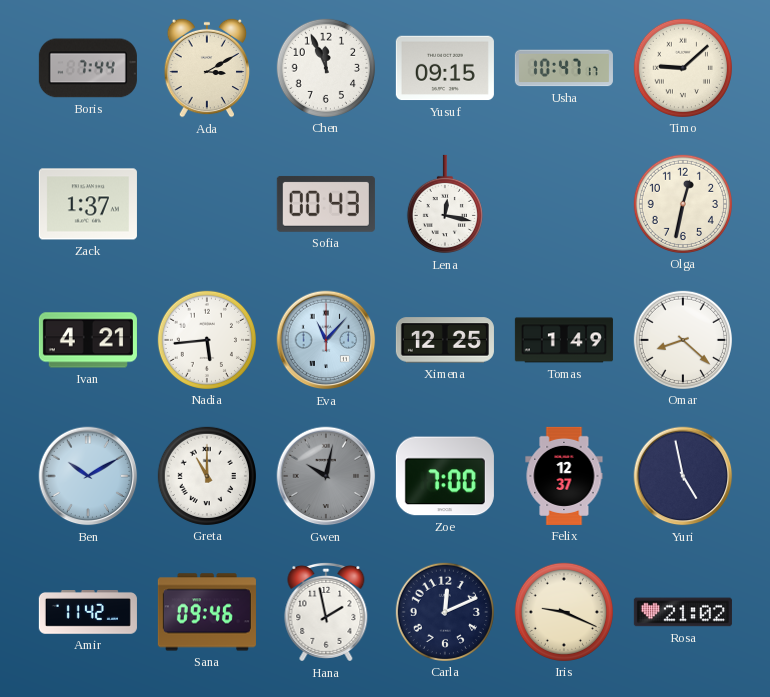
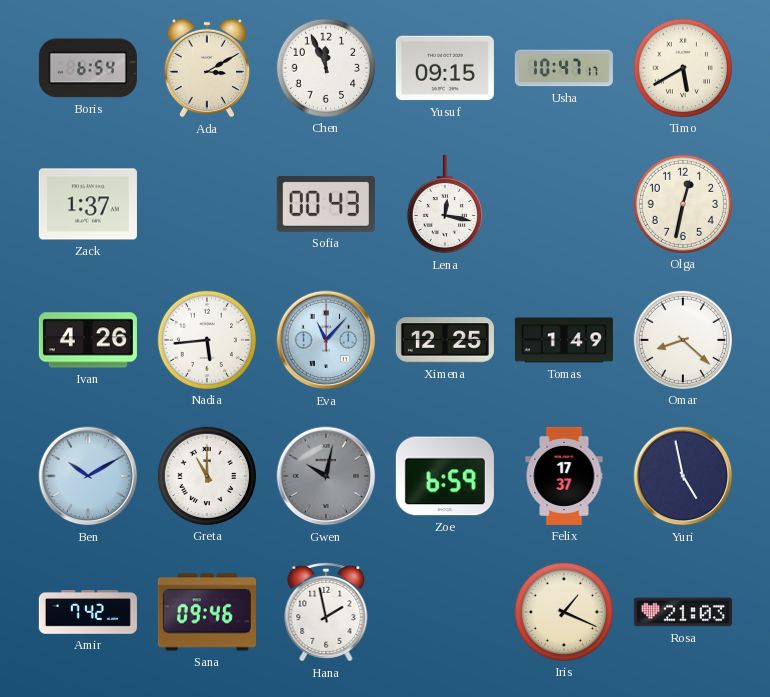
Boris: 7:44 -> 6:54
Timo: 9:08 -> 5:40
Ivan: 4:21 -> 4:26
Zoe: 7:00 -> 6:59
Felix: 12:37 -> 17:37
Amir: 11:42 -> 7:42
Carla: 12:11 -> none
Iris: 9:19 -> 1:19
Rosa: 21:02 -> 21:03
